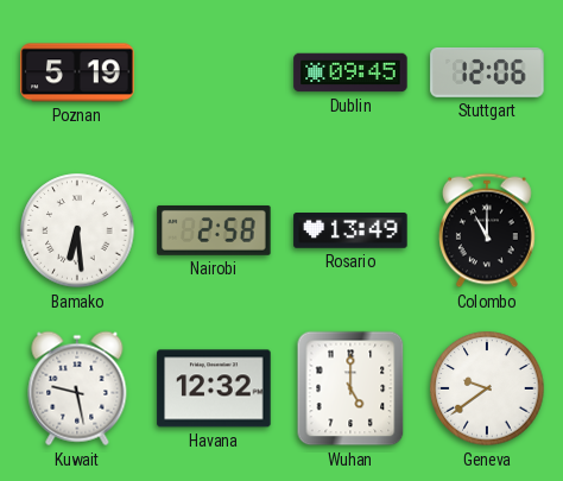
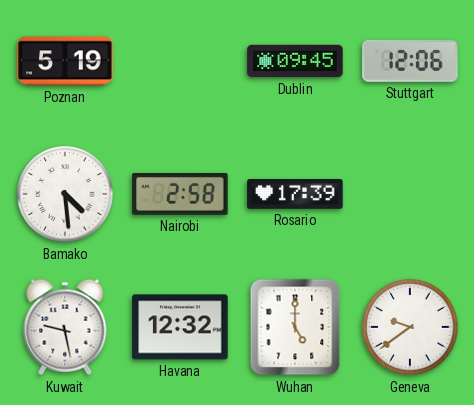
Bamako: 6:29 -> 4:29
Rosario: 13:49 -> 17:39
Colombo: 11:00 -> none
